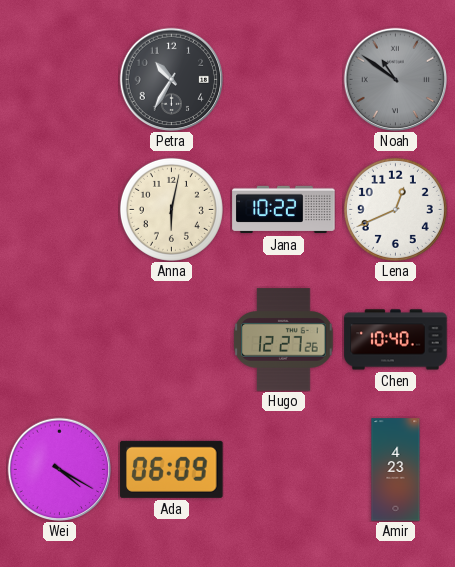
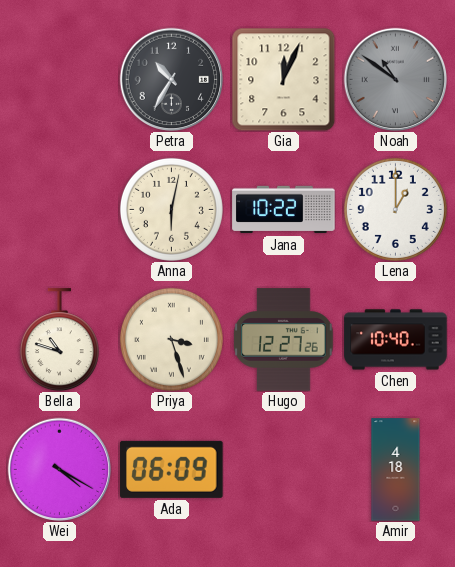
Gia: none -> 12:04
Lena: 12:41 -> 1:00
Bella: none -> 10:48
Priya: none -> 3:27
Amir: 4:23 -> 4:18
